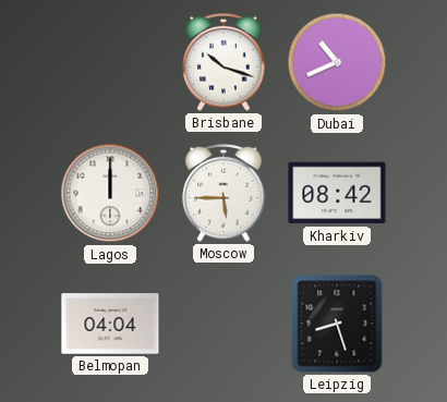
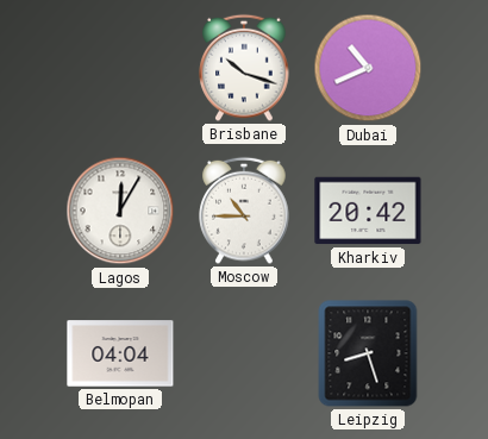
Lagos: 12:00 -> 12:05
Moscow: 5:45 -> 10:45
Kharkiv: 08:42 -> 20:42
